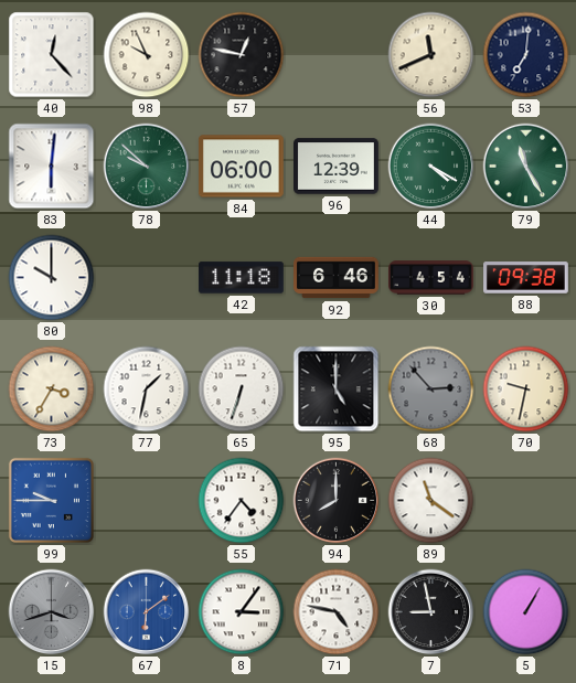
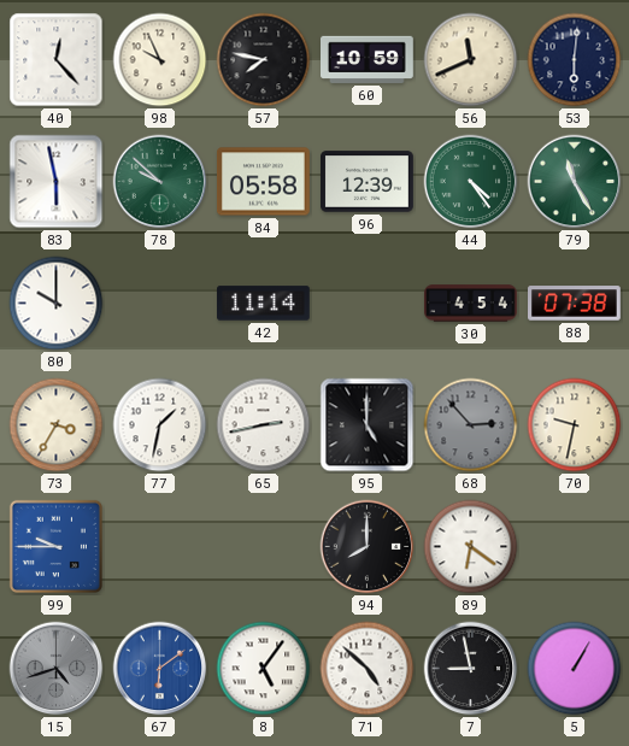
57: 12:47 -> 7:47
60: none -> 10:59
53: 7:01 -> 6:01
83: 6:01 -> 5:58
84: 06:00 -> 05:58
44: 4:20 -> 4:24
42: 11:18 -> 11:14
92: 6:46 -> none
88: 09:38 -> 07:38
65: 6:33 -> 2:43
55: 4:36 -> none
89: 11:21 -> 6:21
15: 3:42 -> 4:42
8: 3:06 -> 5:06
71: 4:47 -> 4:52
